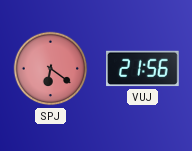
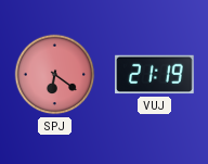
VUJ: 21:56 -> 21:19
